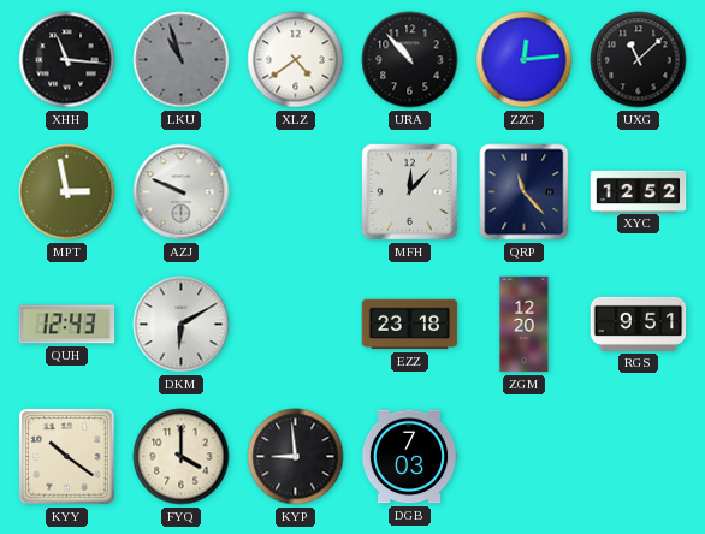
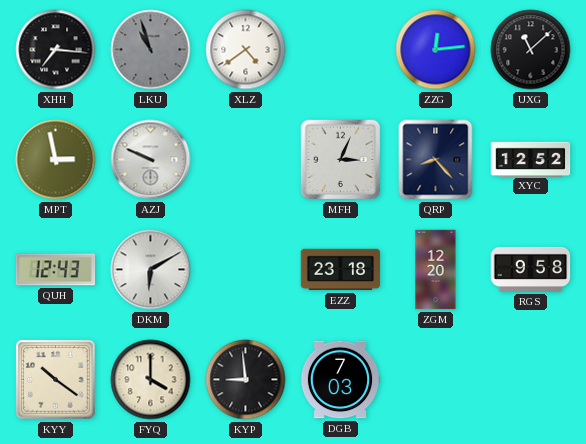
XHH: 11:16 -> 7:16
URA: 10:53 -> none
MFH: 12:07 -> 3:04
QRP: 11:23 -> 8:23
RGS: 9:51 -> 9:58
